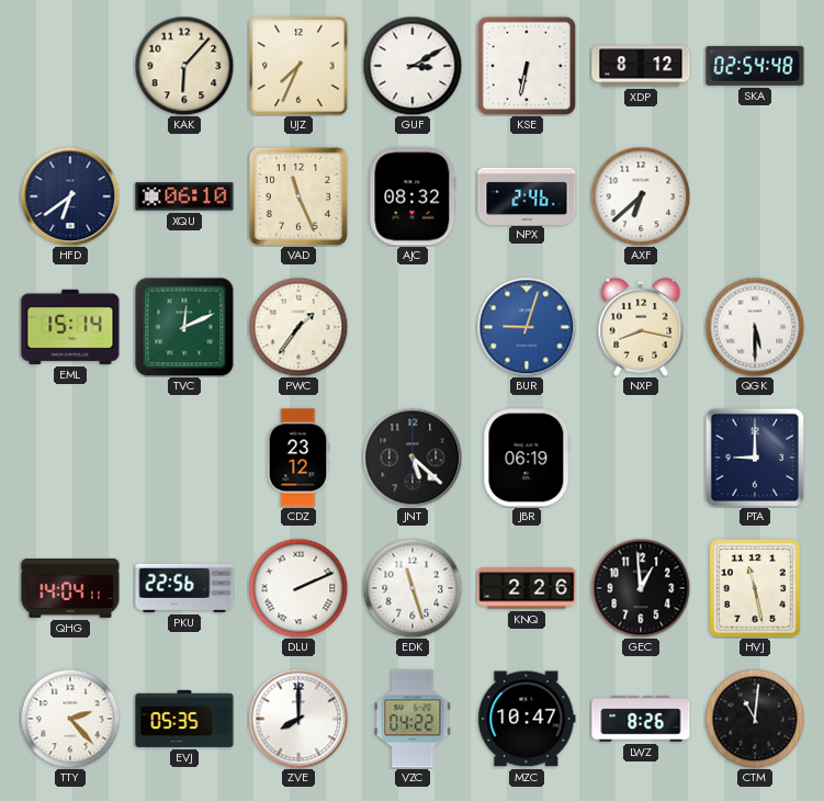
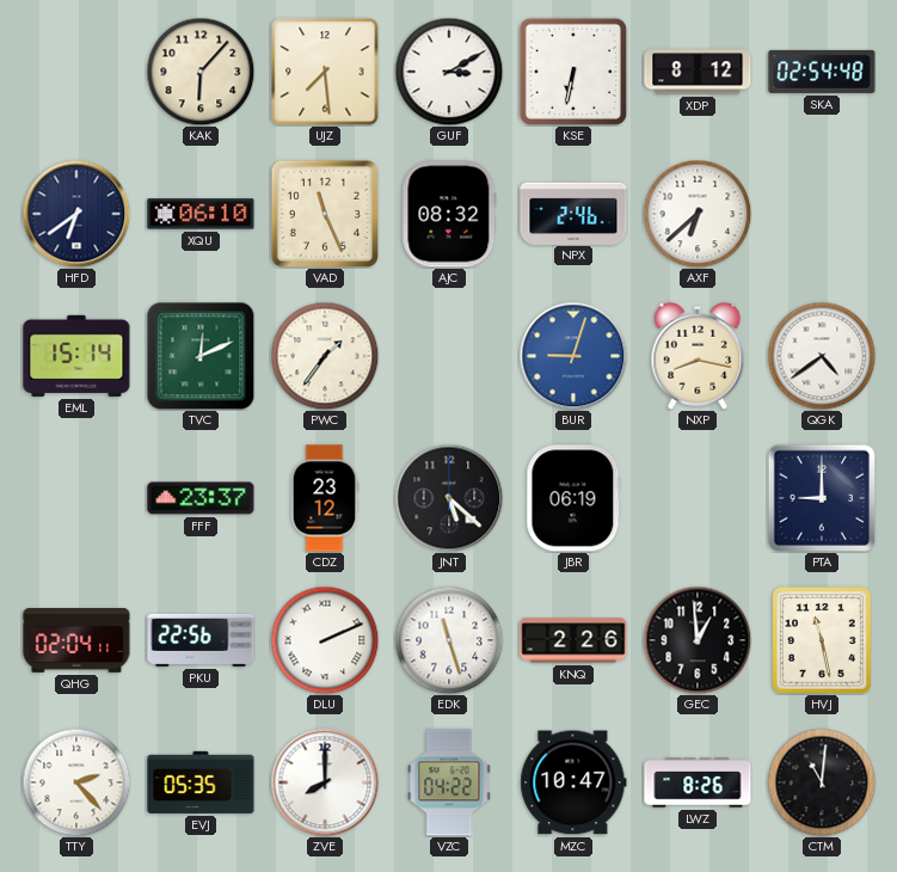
UJZ: 7:34 -> 7:29
QGK: 5:30 -> 4:39
FFF: none -> 23:37
QHG: 14:04 -> 02:04
